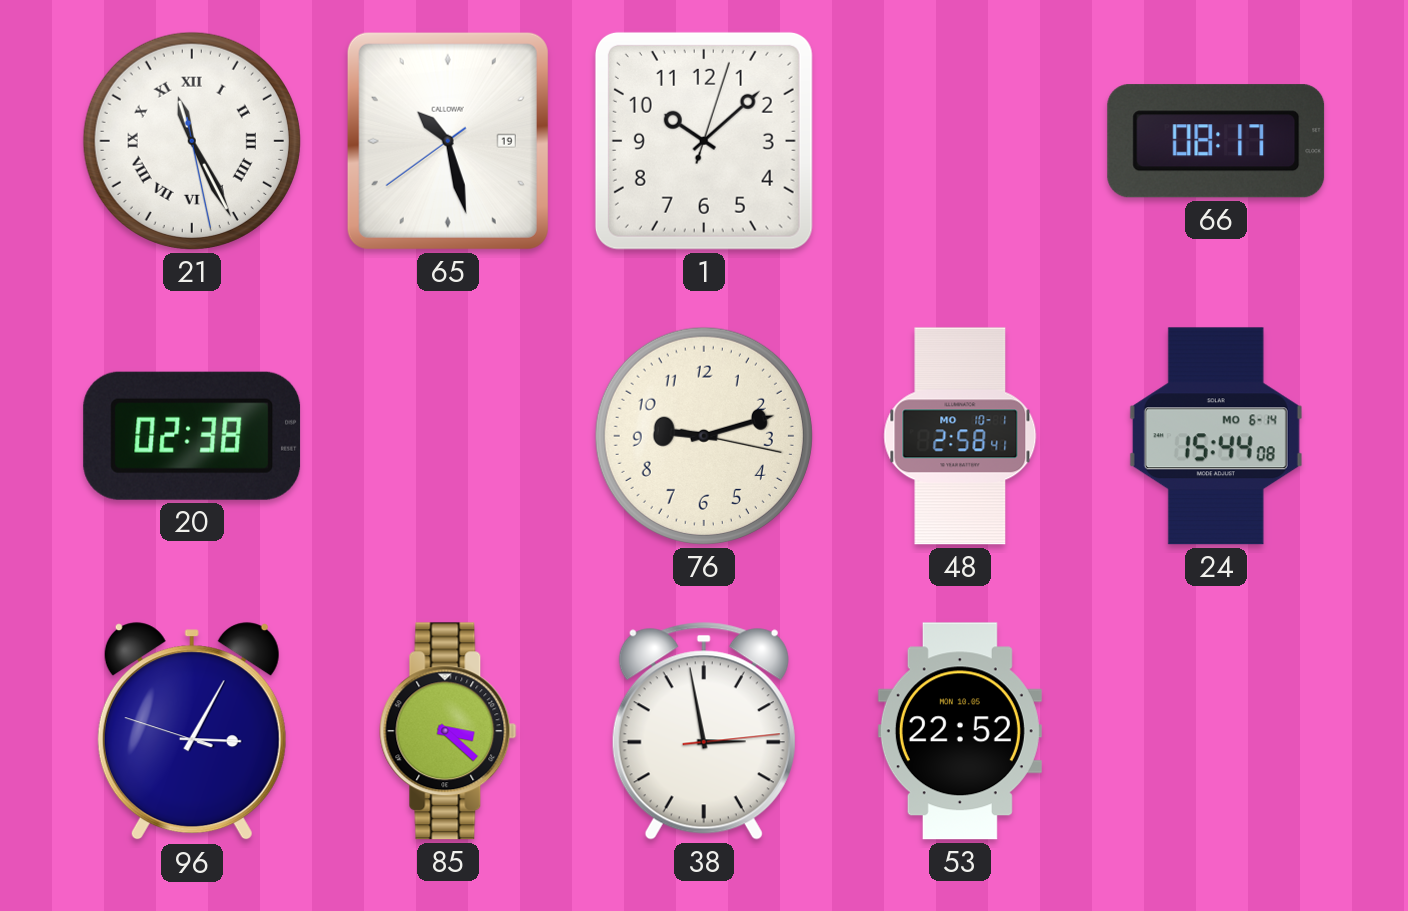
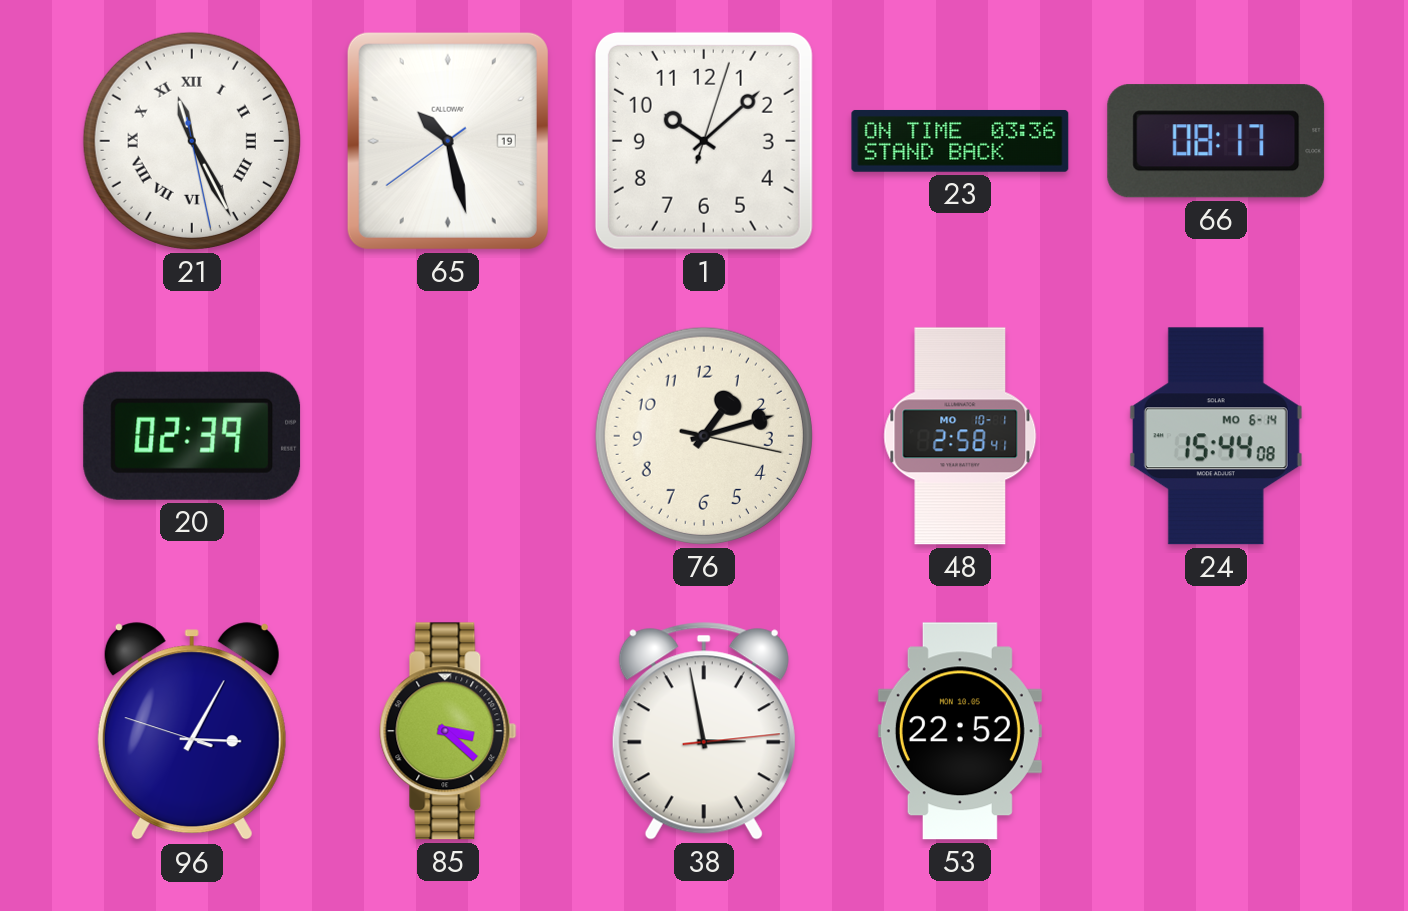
23: none -> 03:36
20: 02:38 -> 02:39
76: 9:12 -> 1:12
